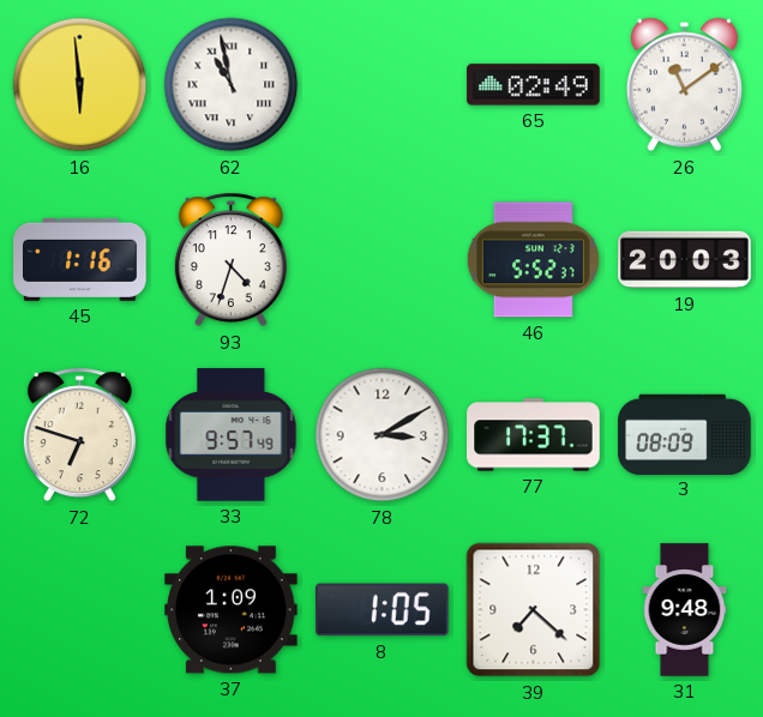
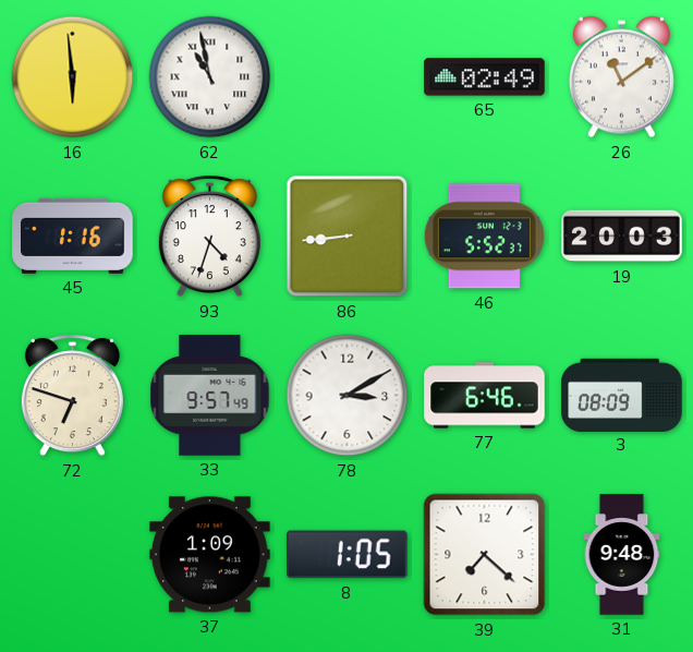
86: none -> 8:44
77: 17:37 -> 6:46
